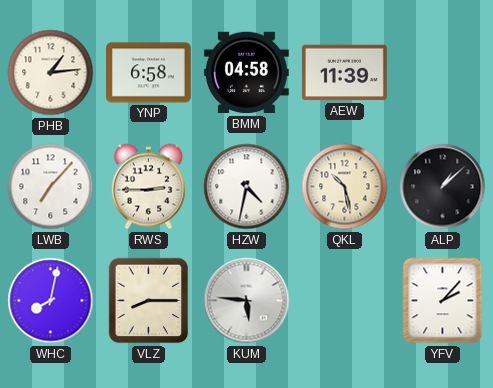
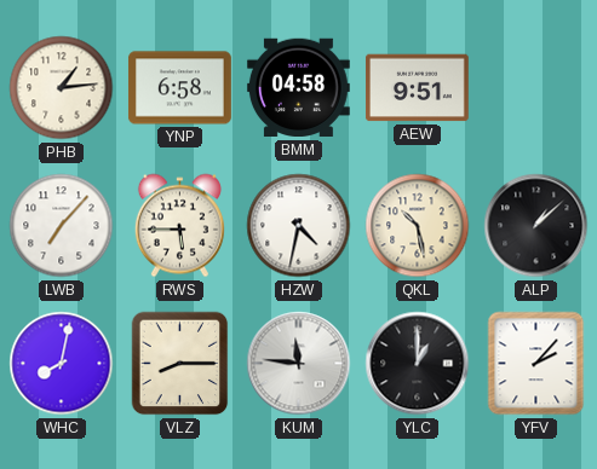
AEW: 11:39 -> 9:51
RWS: 2:45 -> 5:45
KUM: 5:46 -> 11:46
YLC: none -> 1:00
